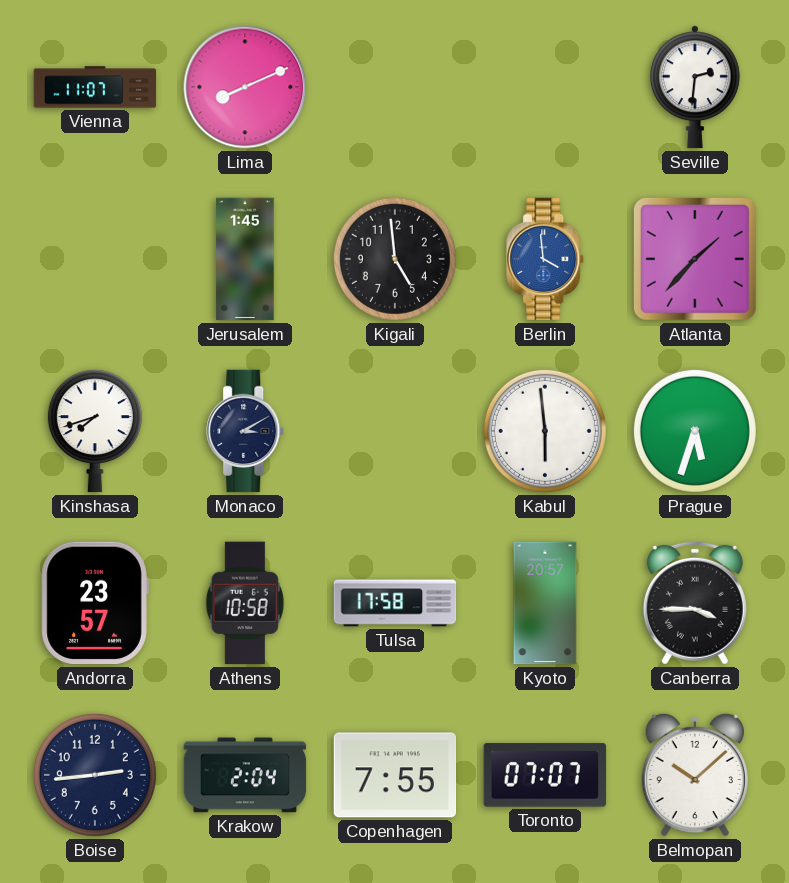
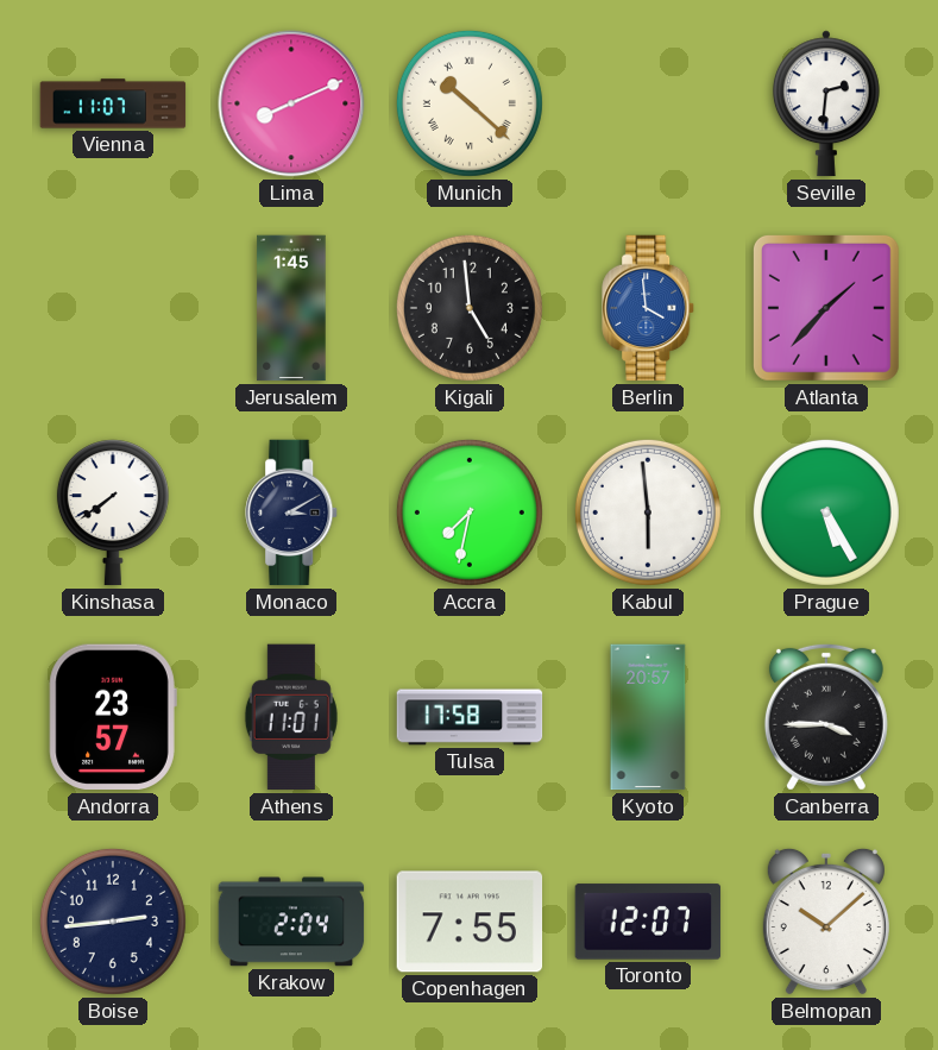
Munich: none -> 10:22
Kinshasa: 7:42 -> 7:39
Accra: none -> 7:32
Prague: 5:33 -> 5:25
Athens: 10:58 -> 11:01
Toronto: 07:07 -> 12:07
